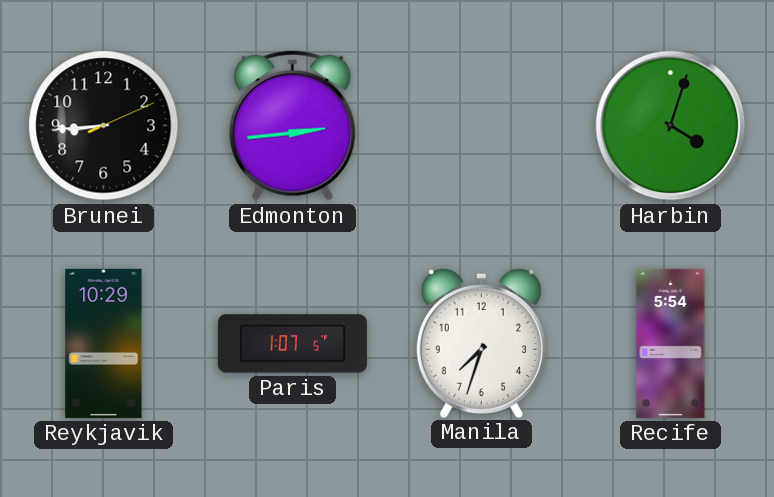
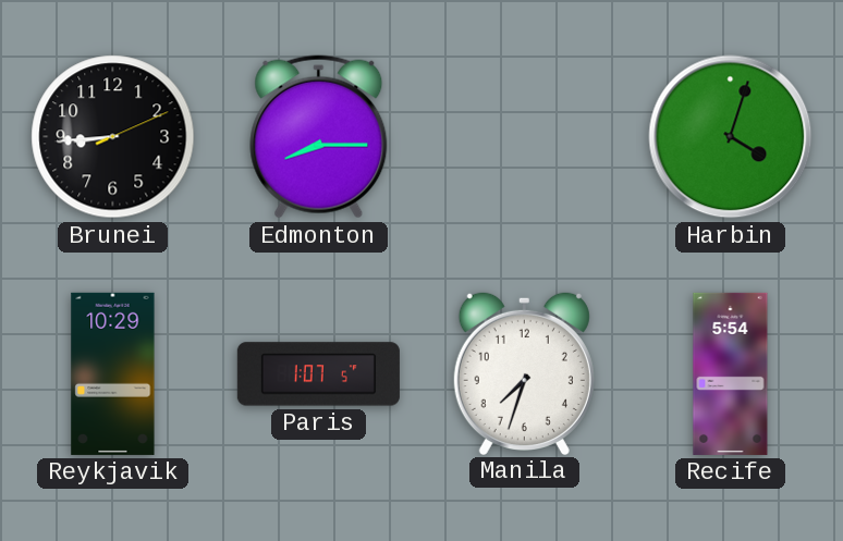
Edmonton: 2:44 -> 8:15
